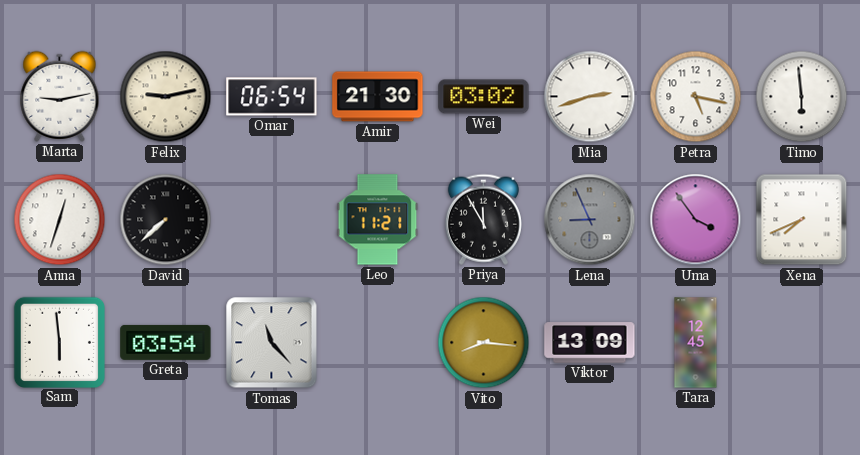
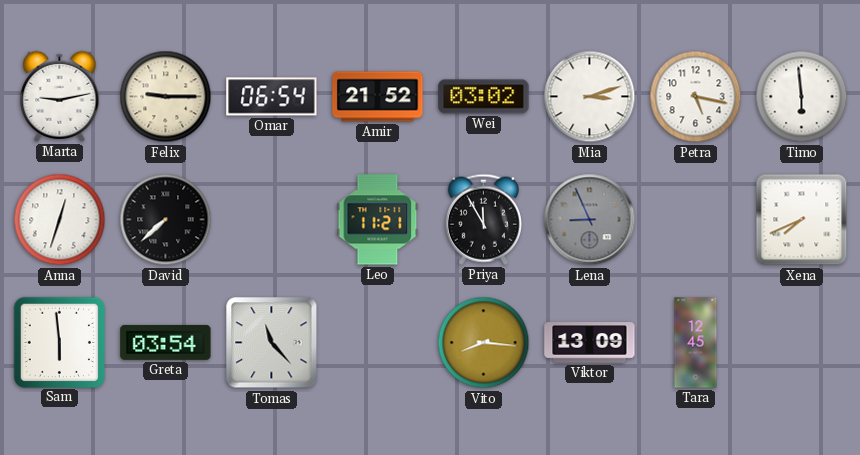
Felix: 9:13 -> 9:15
Amir: 21:30 -> 21:52
Mia: 2:42 -> 3:12
Uma: 3:54 -> none
